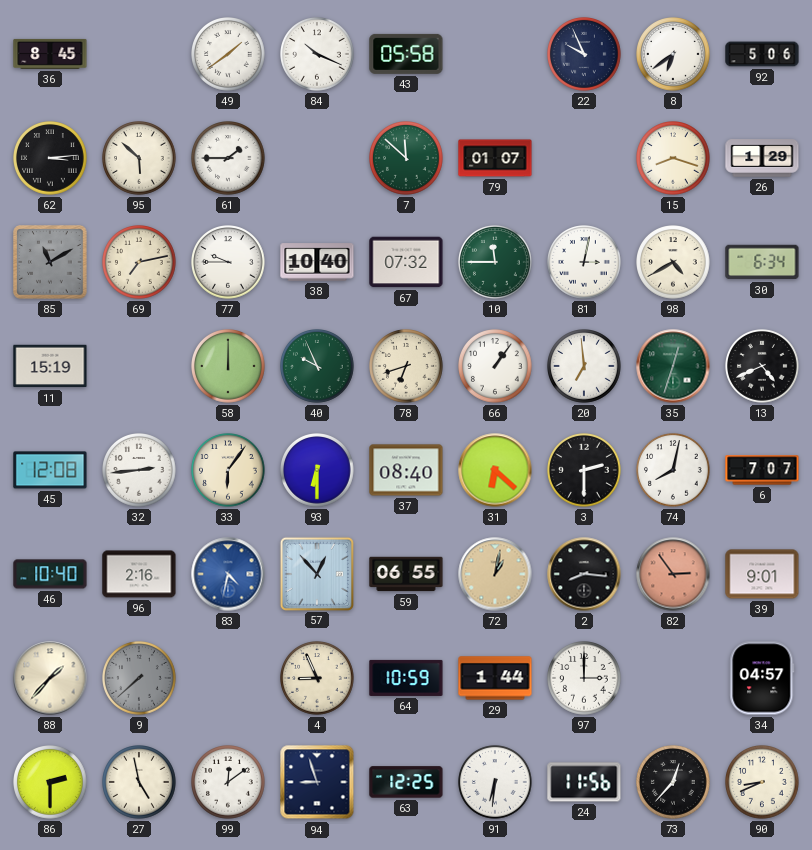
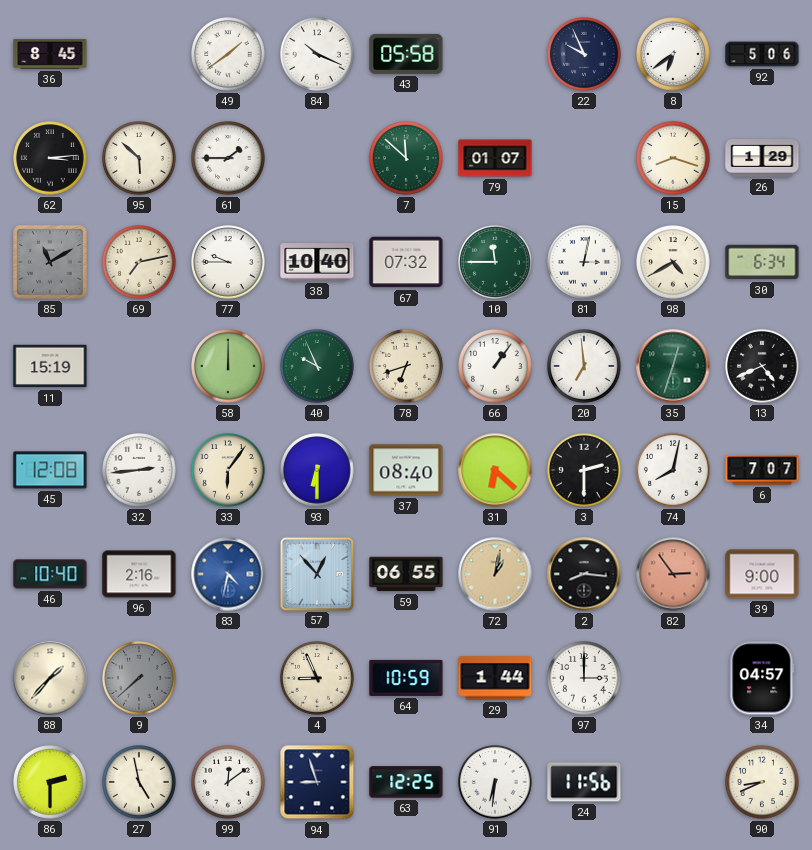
39: 9:01 -> 9:00
73: 12:37 -> none
